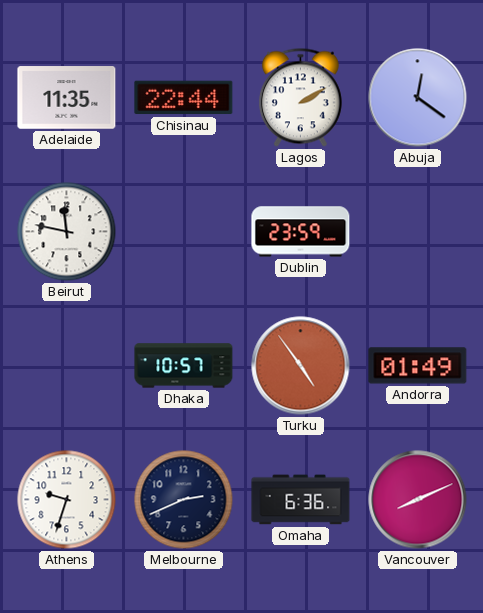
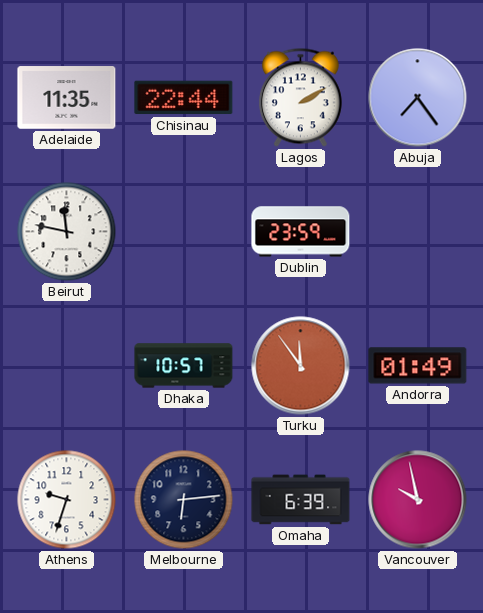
Abuja: 12:21 -> 7:24
Turku: 4:54 -> 11:54
Melbourne: 2:41 -> 6:14
Omaha: 6:36 -> 6:39
Vancouver: 8:11 -> 9:58
